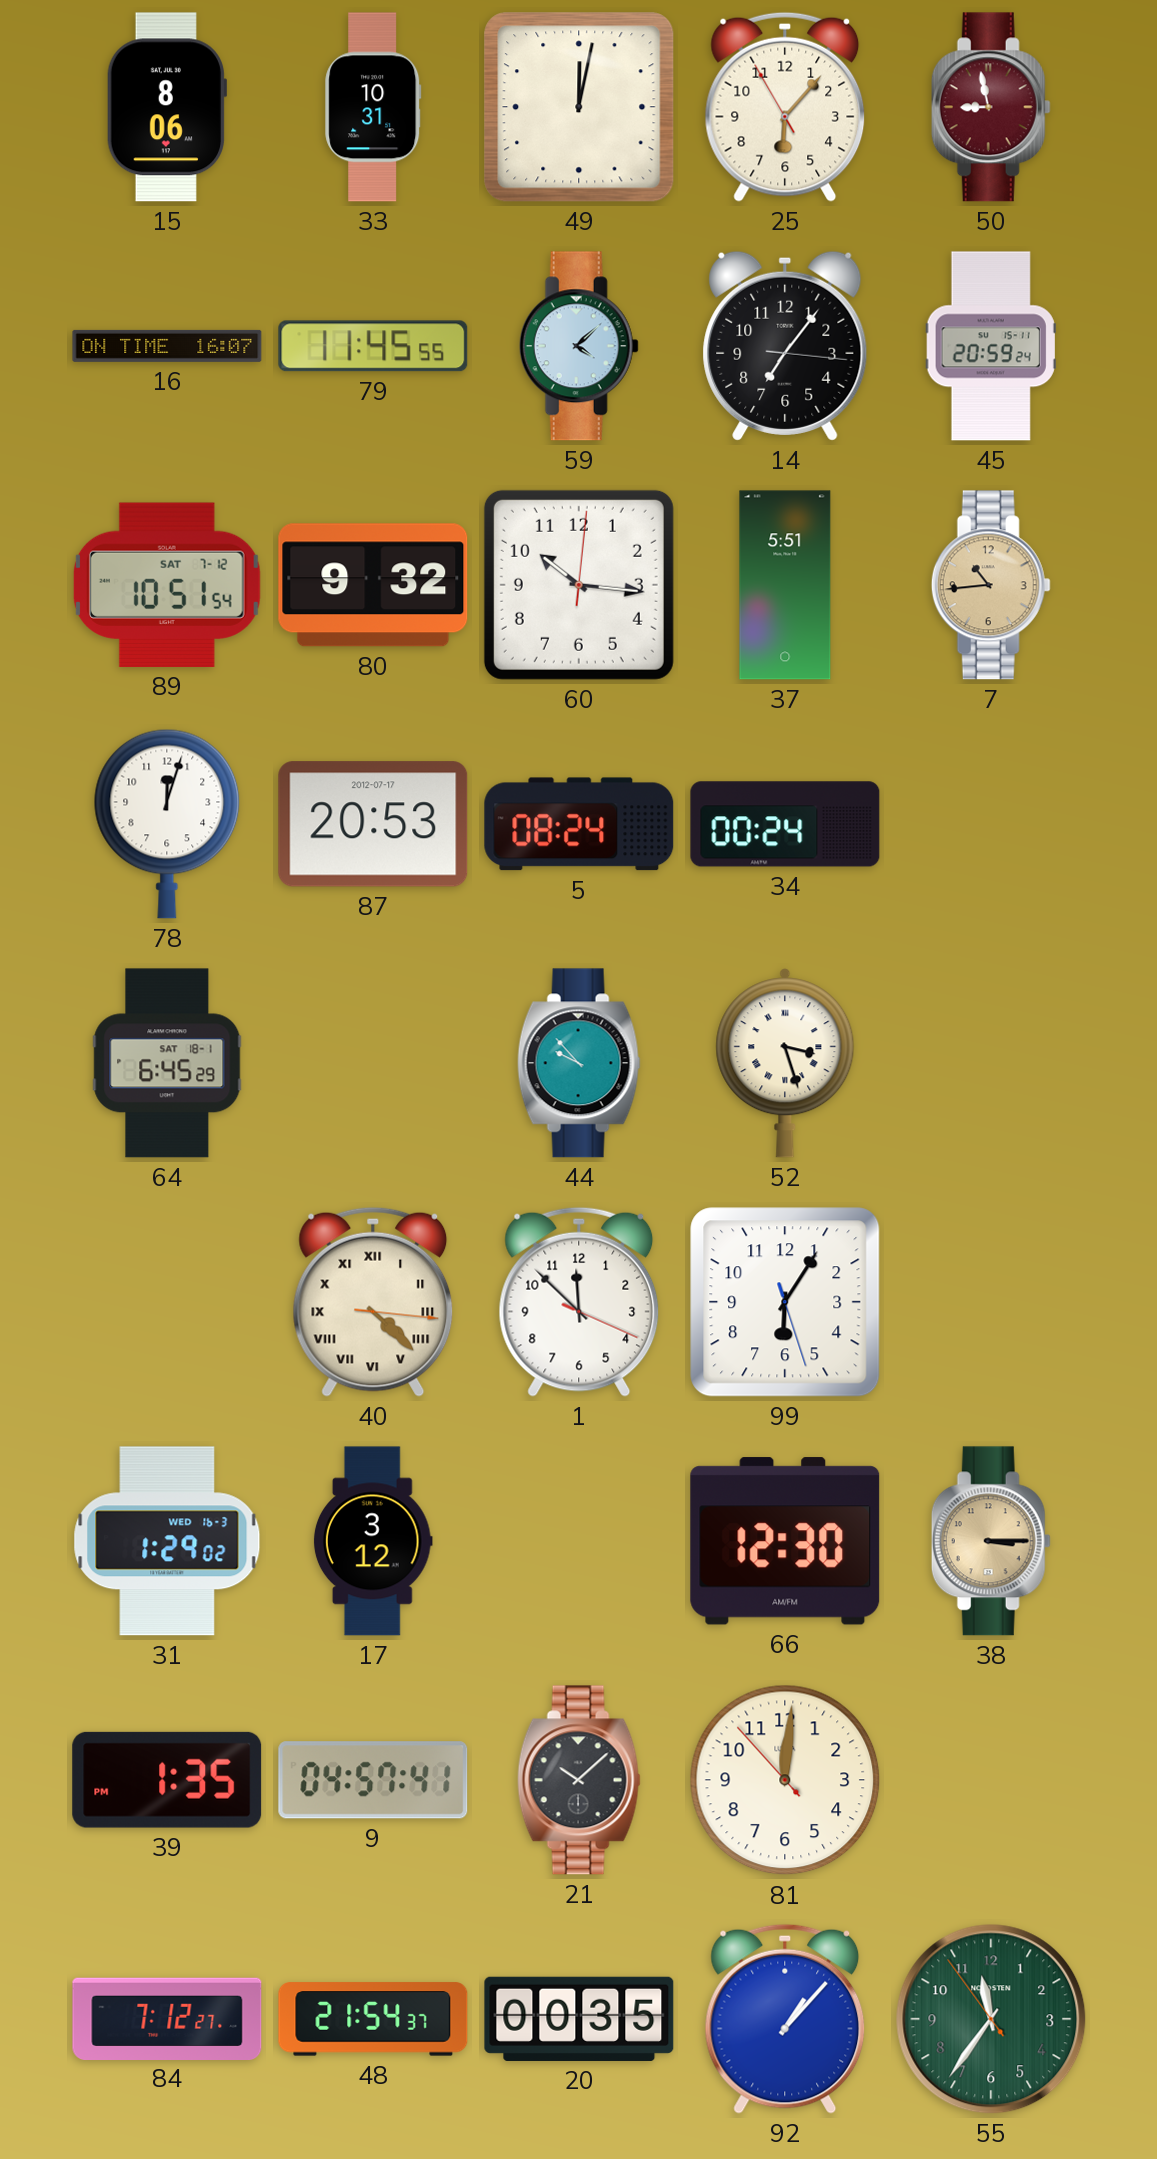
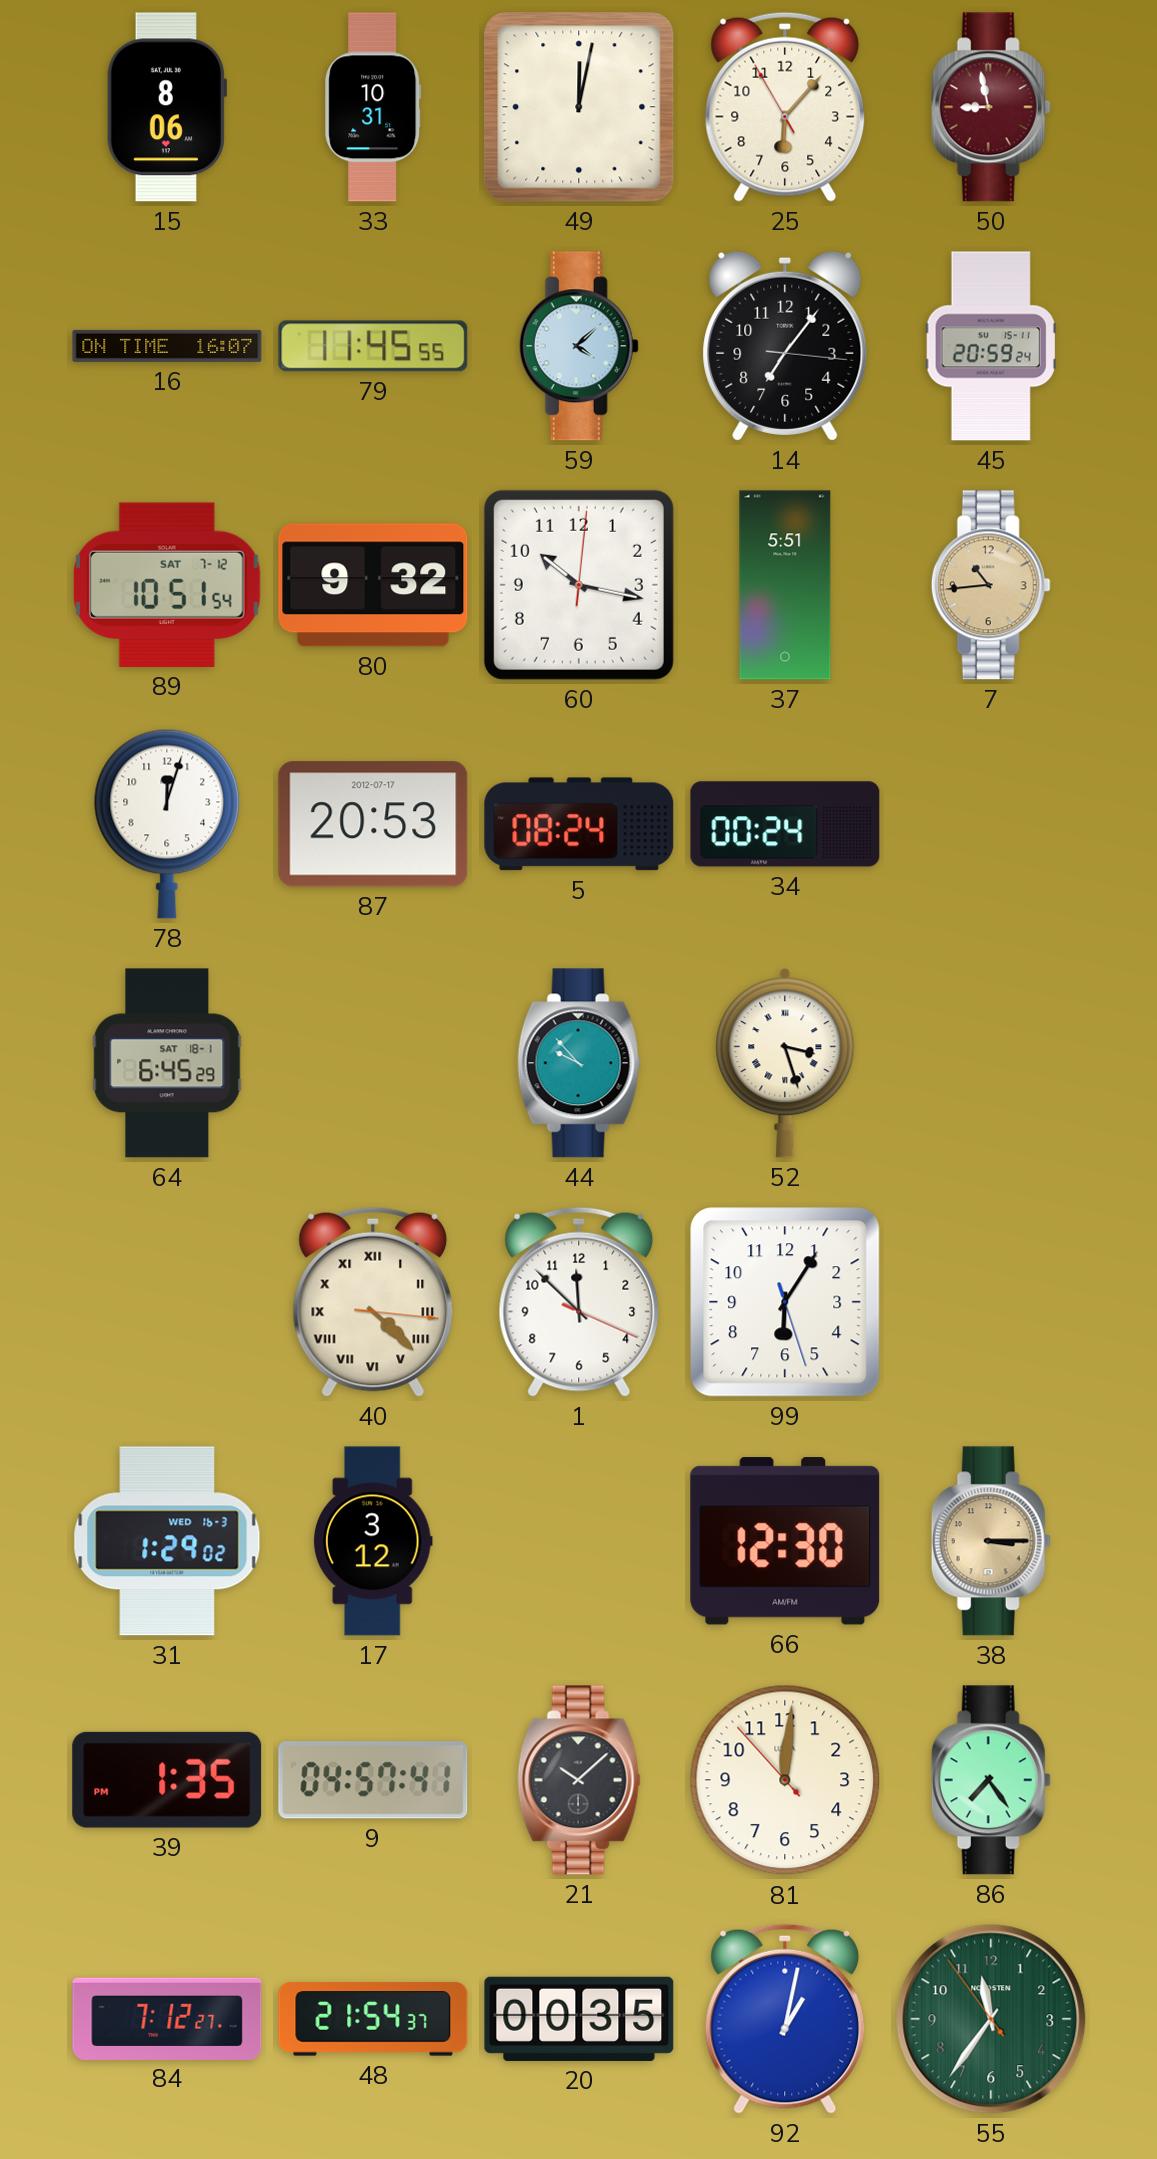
60: 10:16 -> 10:17
86: none -> 7:24
92: 1:07 -> 1:02
